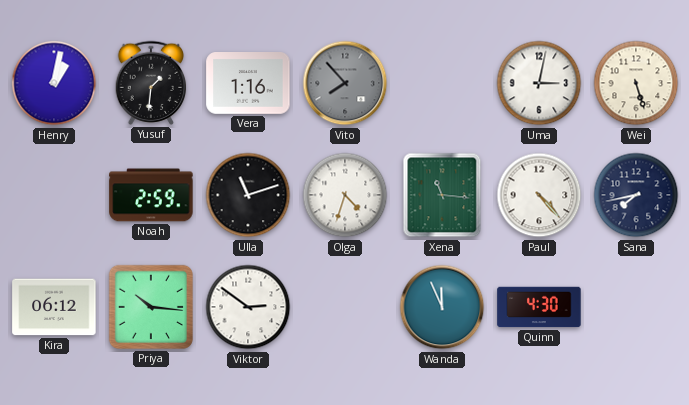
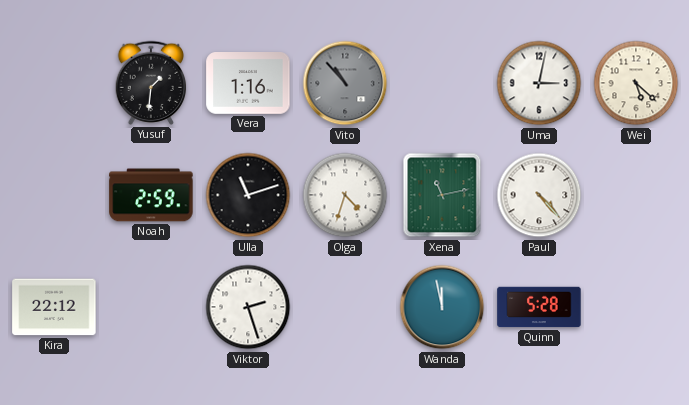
Henry: 1:02 -> none
Vito: 7:53 -> 10:53
Wei: 5:27 -> 5:22
Xena: 11:16 -> 11:13
Sana: 7:43 -> none
Kira: 06:12 -> 22:12
Priya: 10:16 -> none
Viktor: 2:51 -> 2:27
Wanda: 11:56 -> 11:58
Quinn: 4:30 -> 5:28
